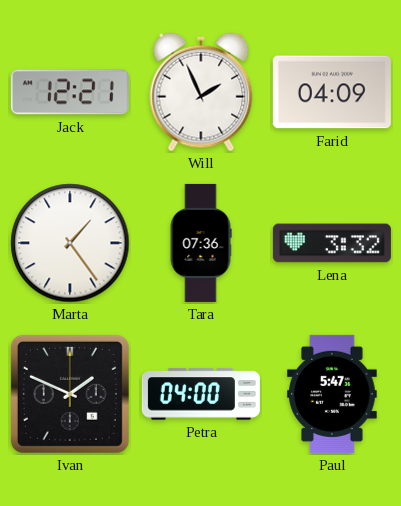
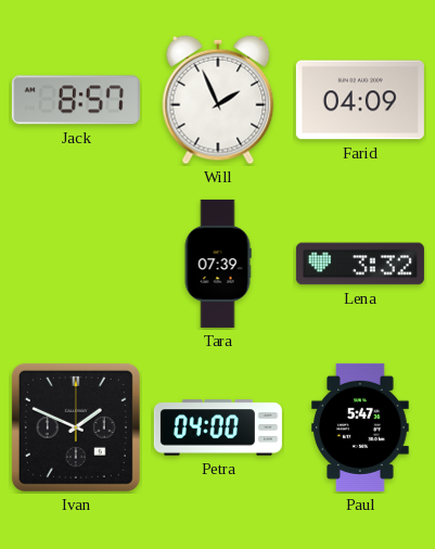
Jack: 12:21 -> 8:57
Marta: 1:24 -> none
Tara: 07:36 -> 07:39
